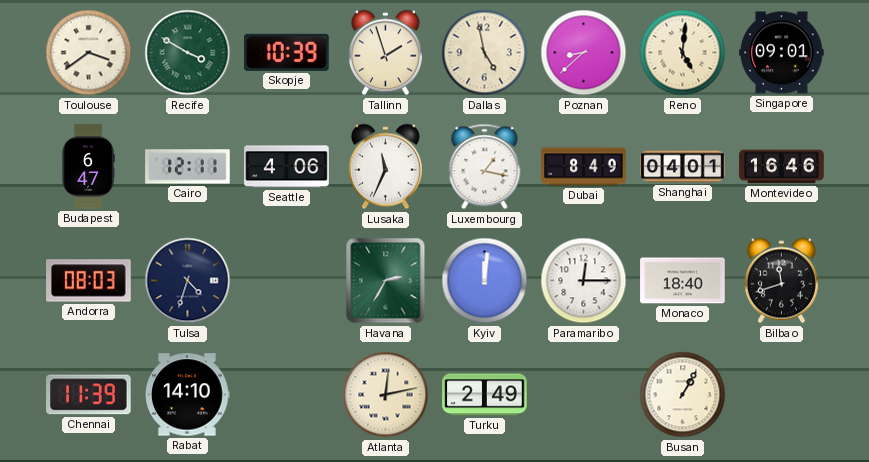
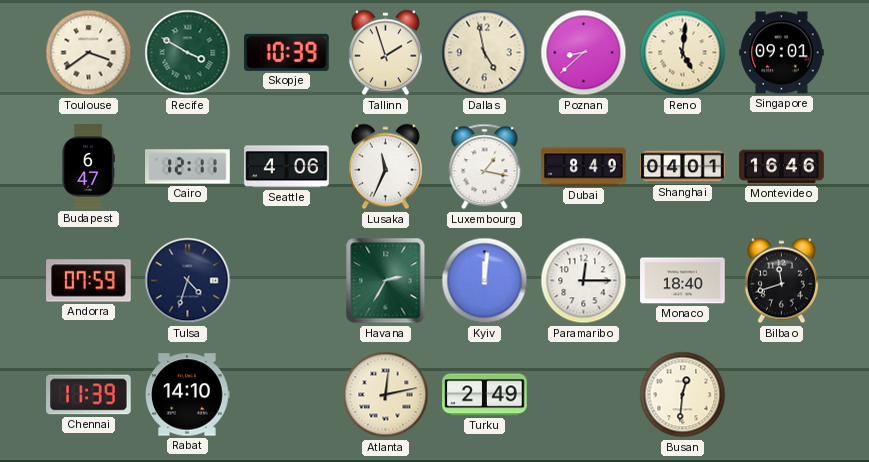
Andorra: 08:03 -> 07:59
Busan: 1:05 -> 12:31
